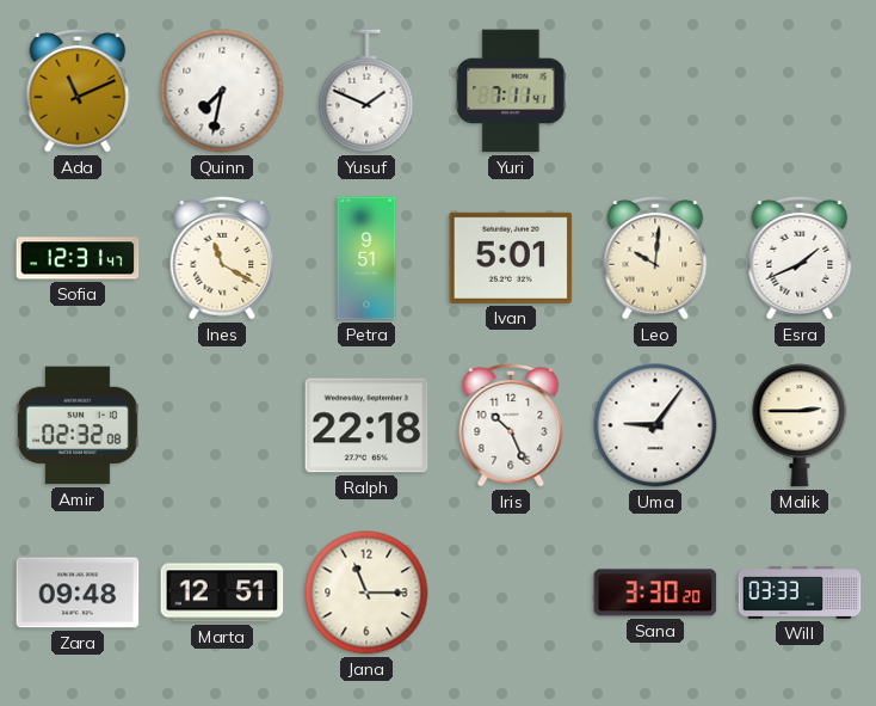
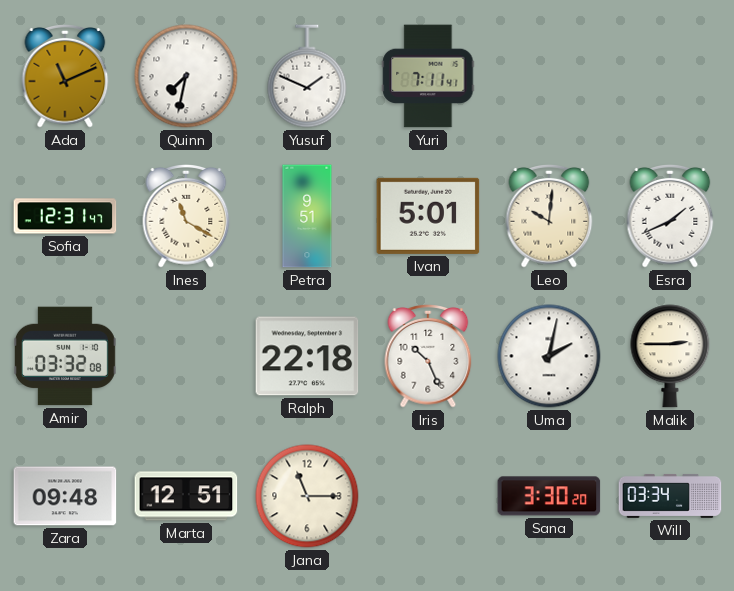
Amir: 02:32 -> 03:32
Uma: 9:06 -> 2:02
Will: 03:33 -> 03:34
